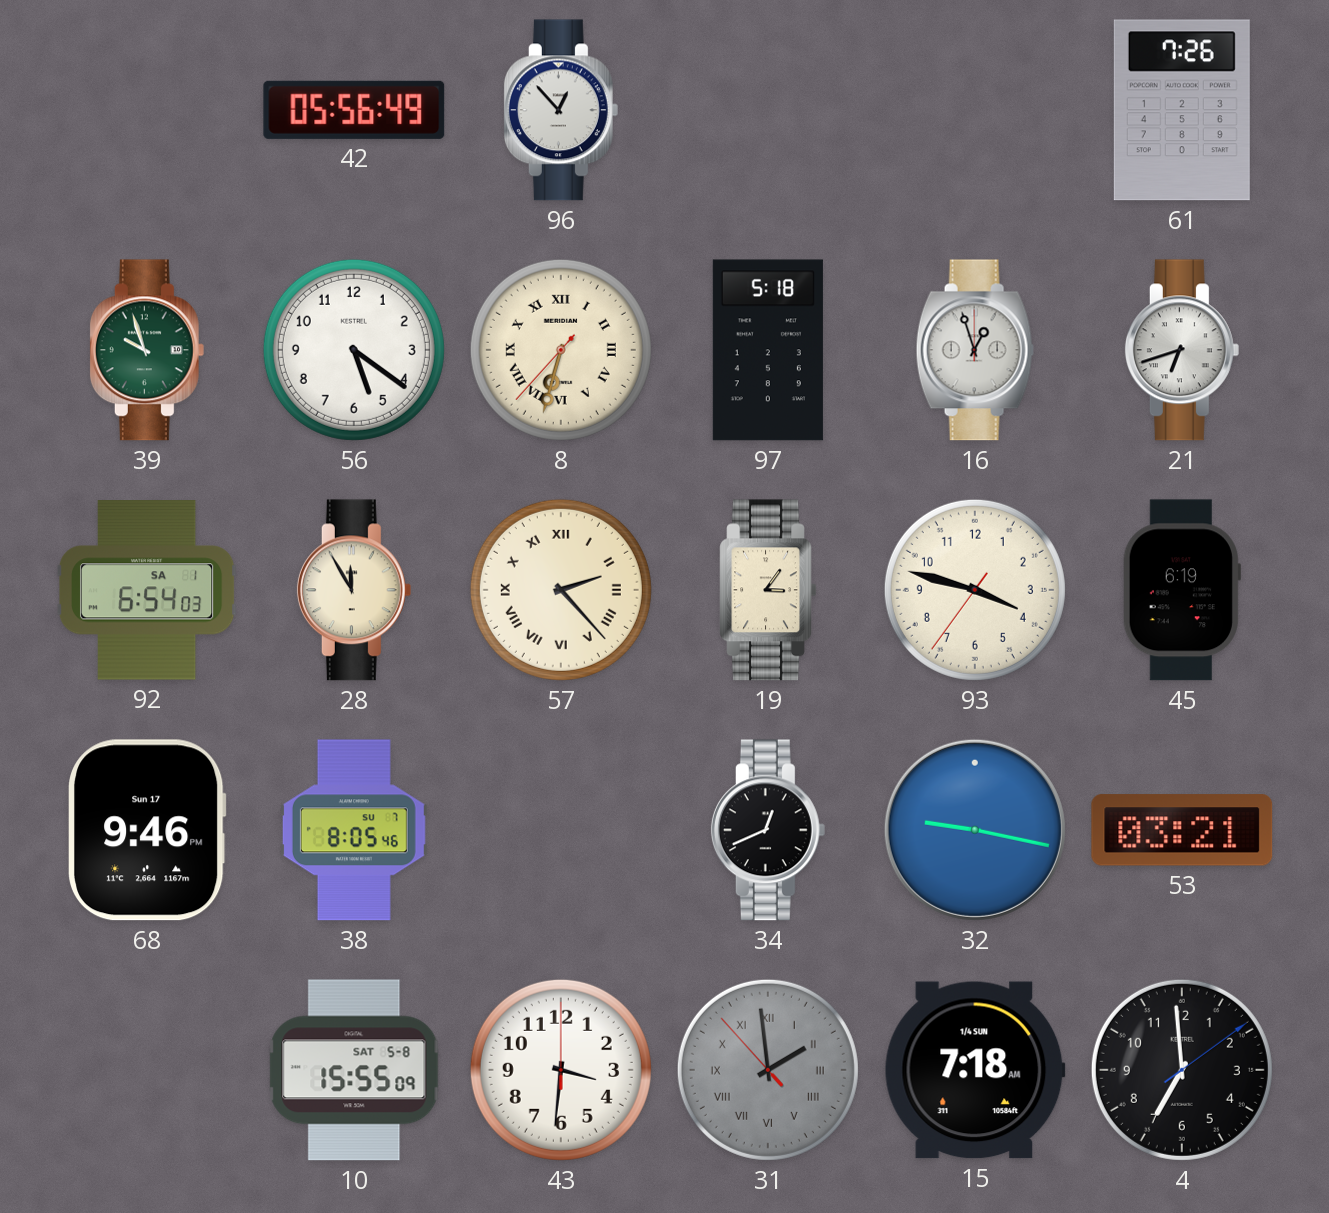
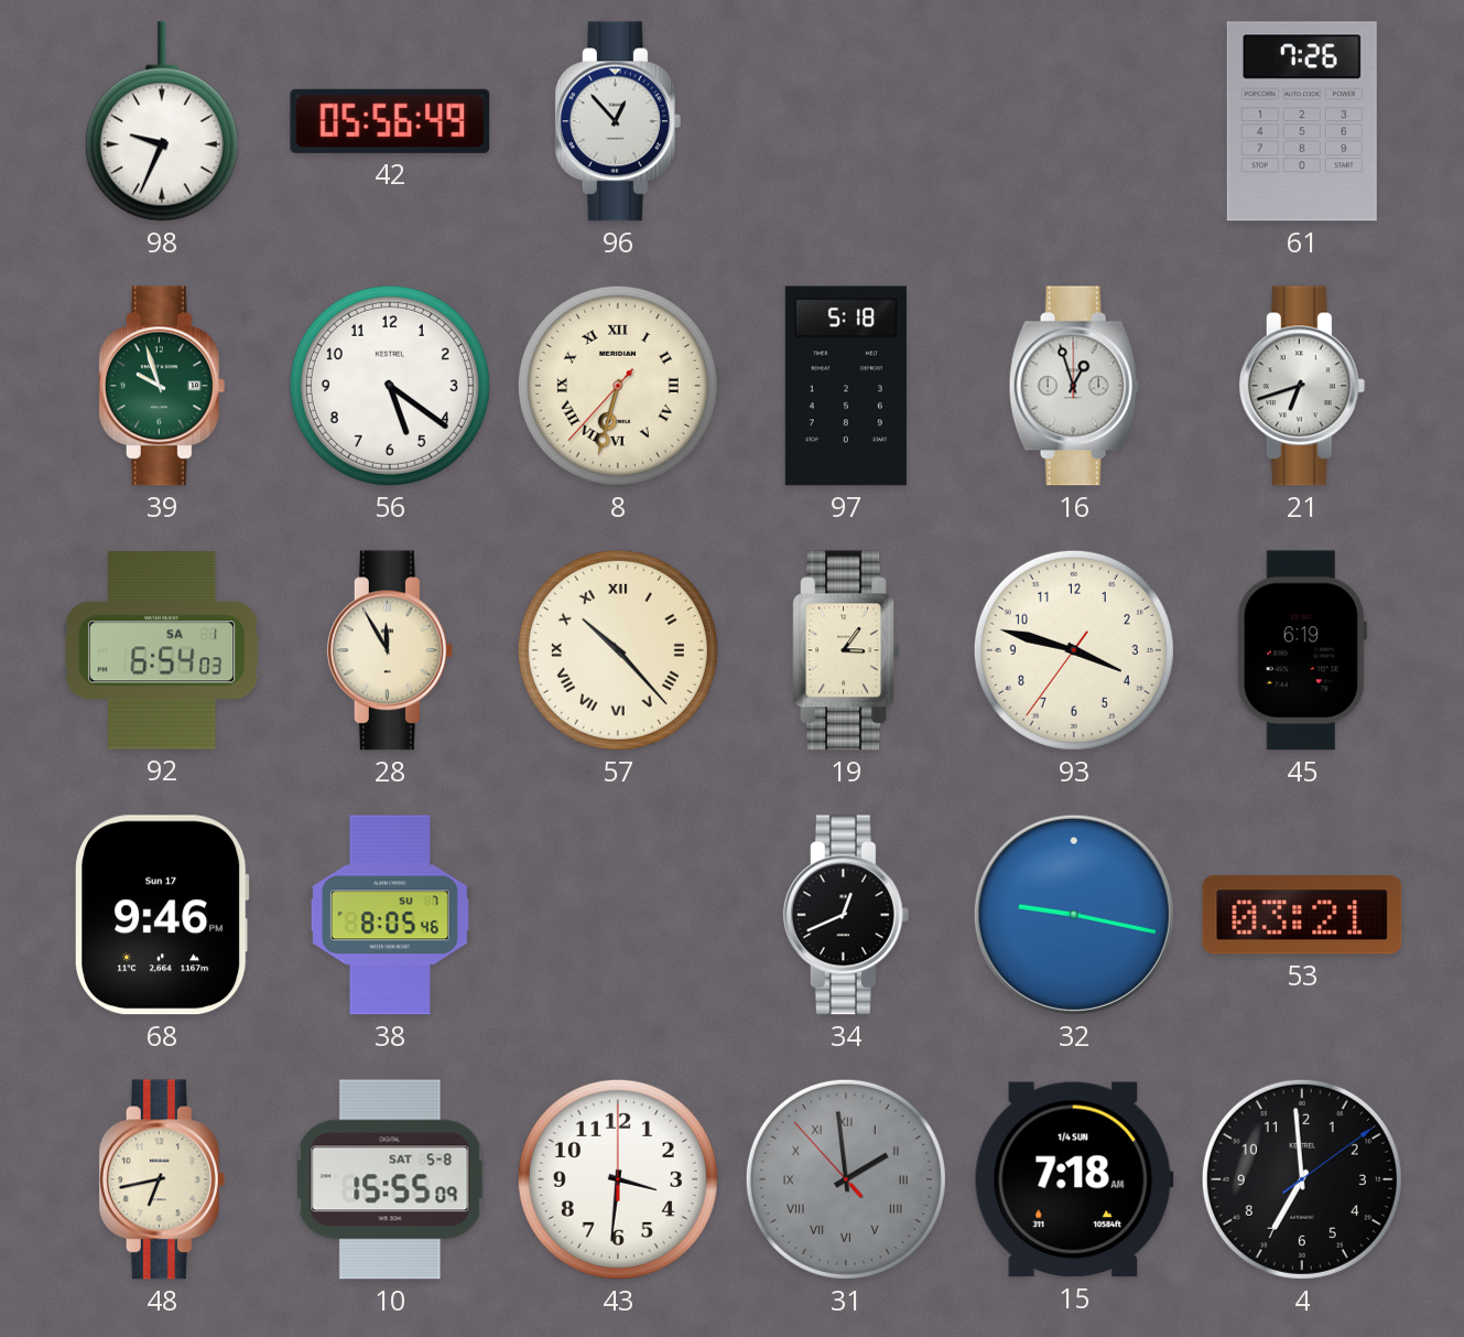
98: none -> 9:34
57: 2:23 -> 10:23
48: none -> 6:43
